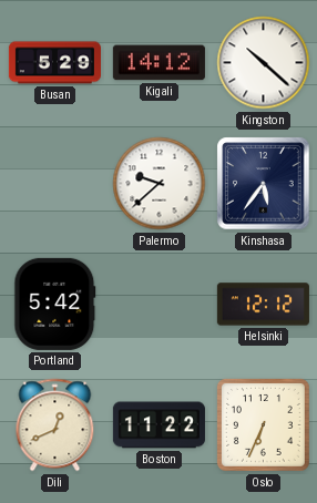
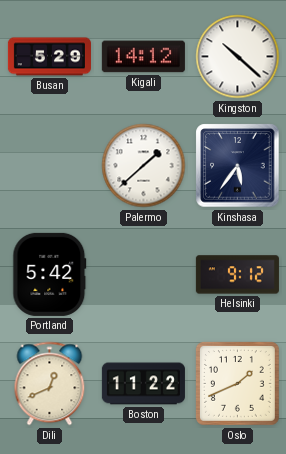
Palermo: 9:38 -> 1:38
Helsinki: 12:12 -> 9:12
Oslo: 6:34 -> 1:41
